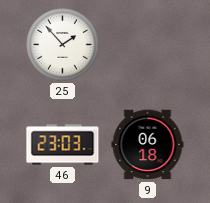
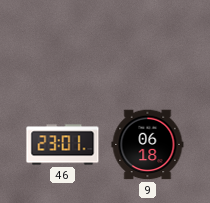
25: 1:53 -> none
46: 23:03 -> 23:01
